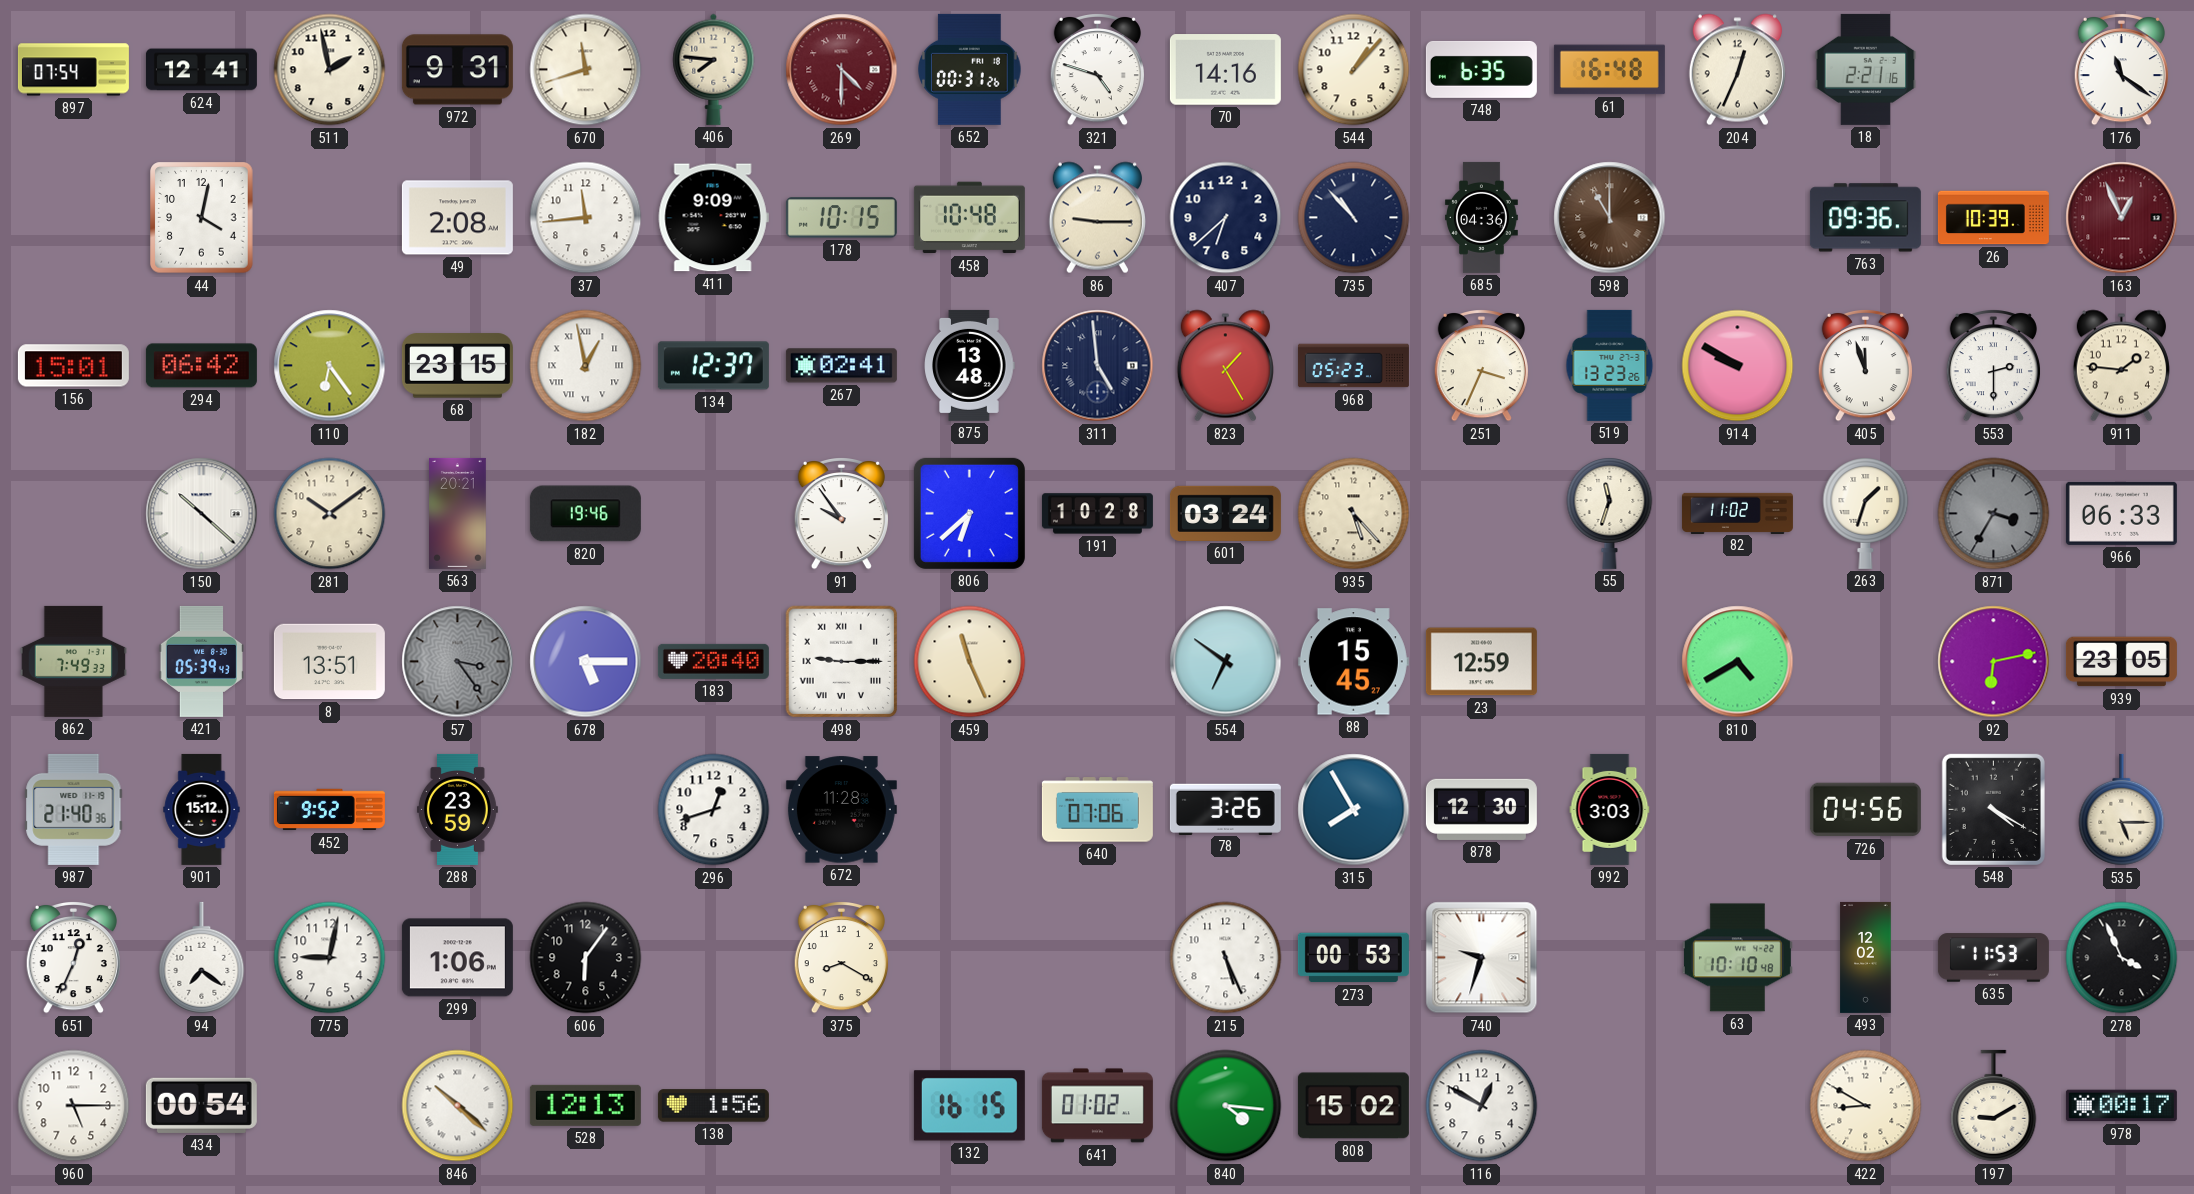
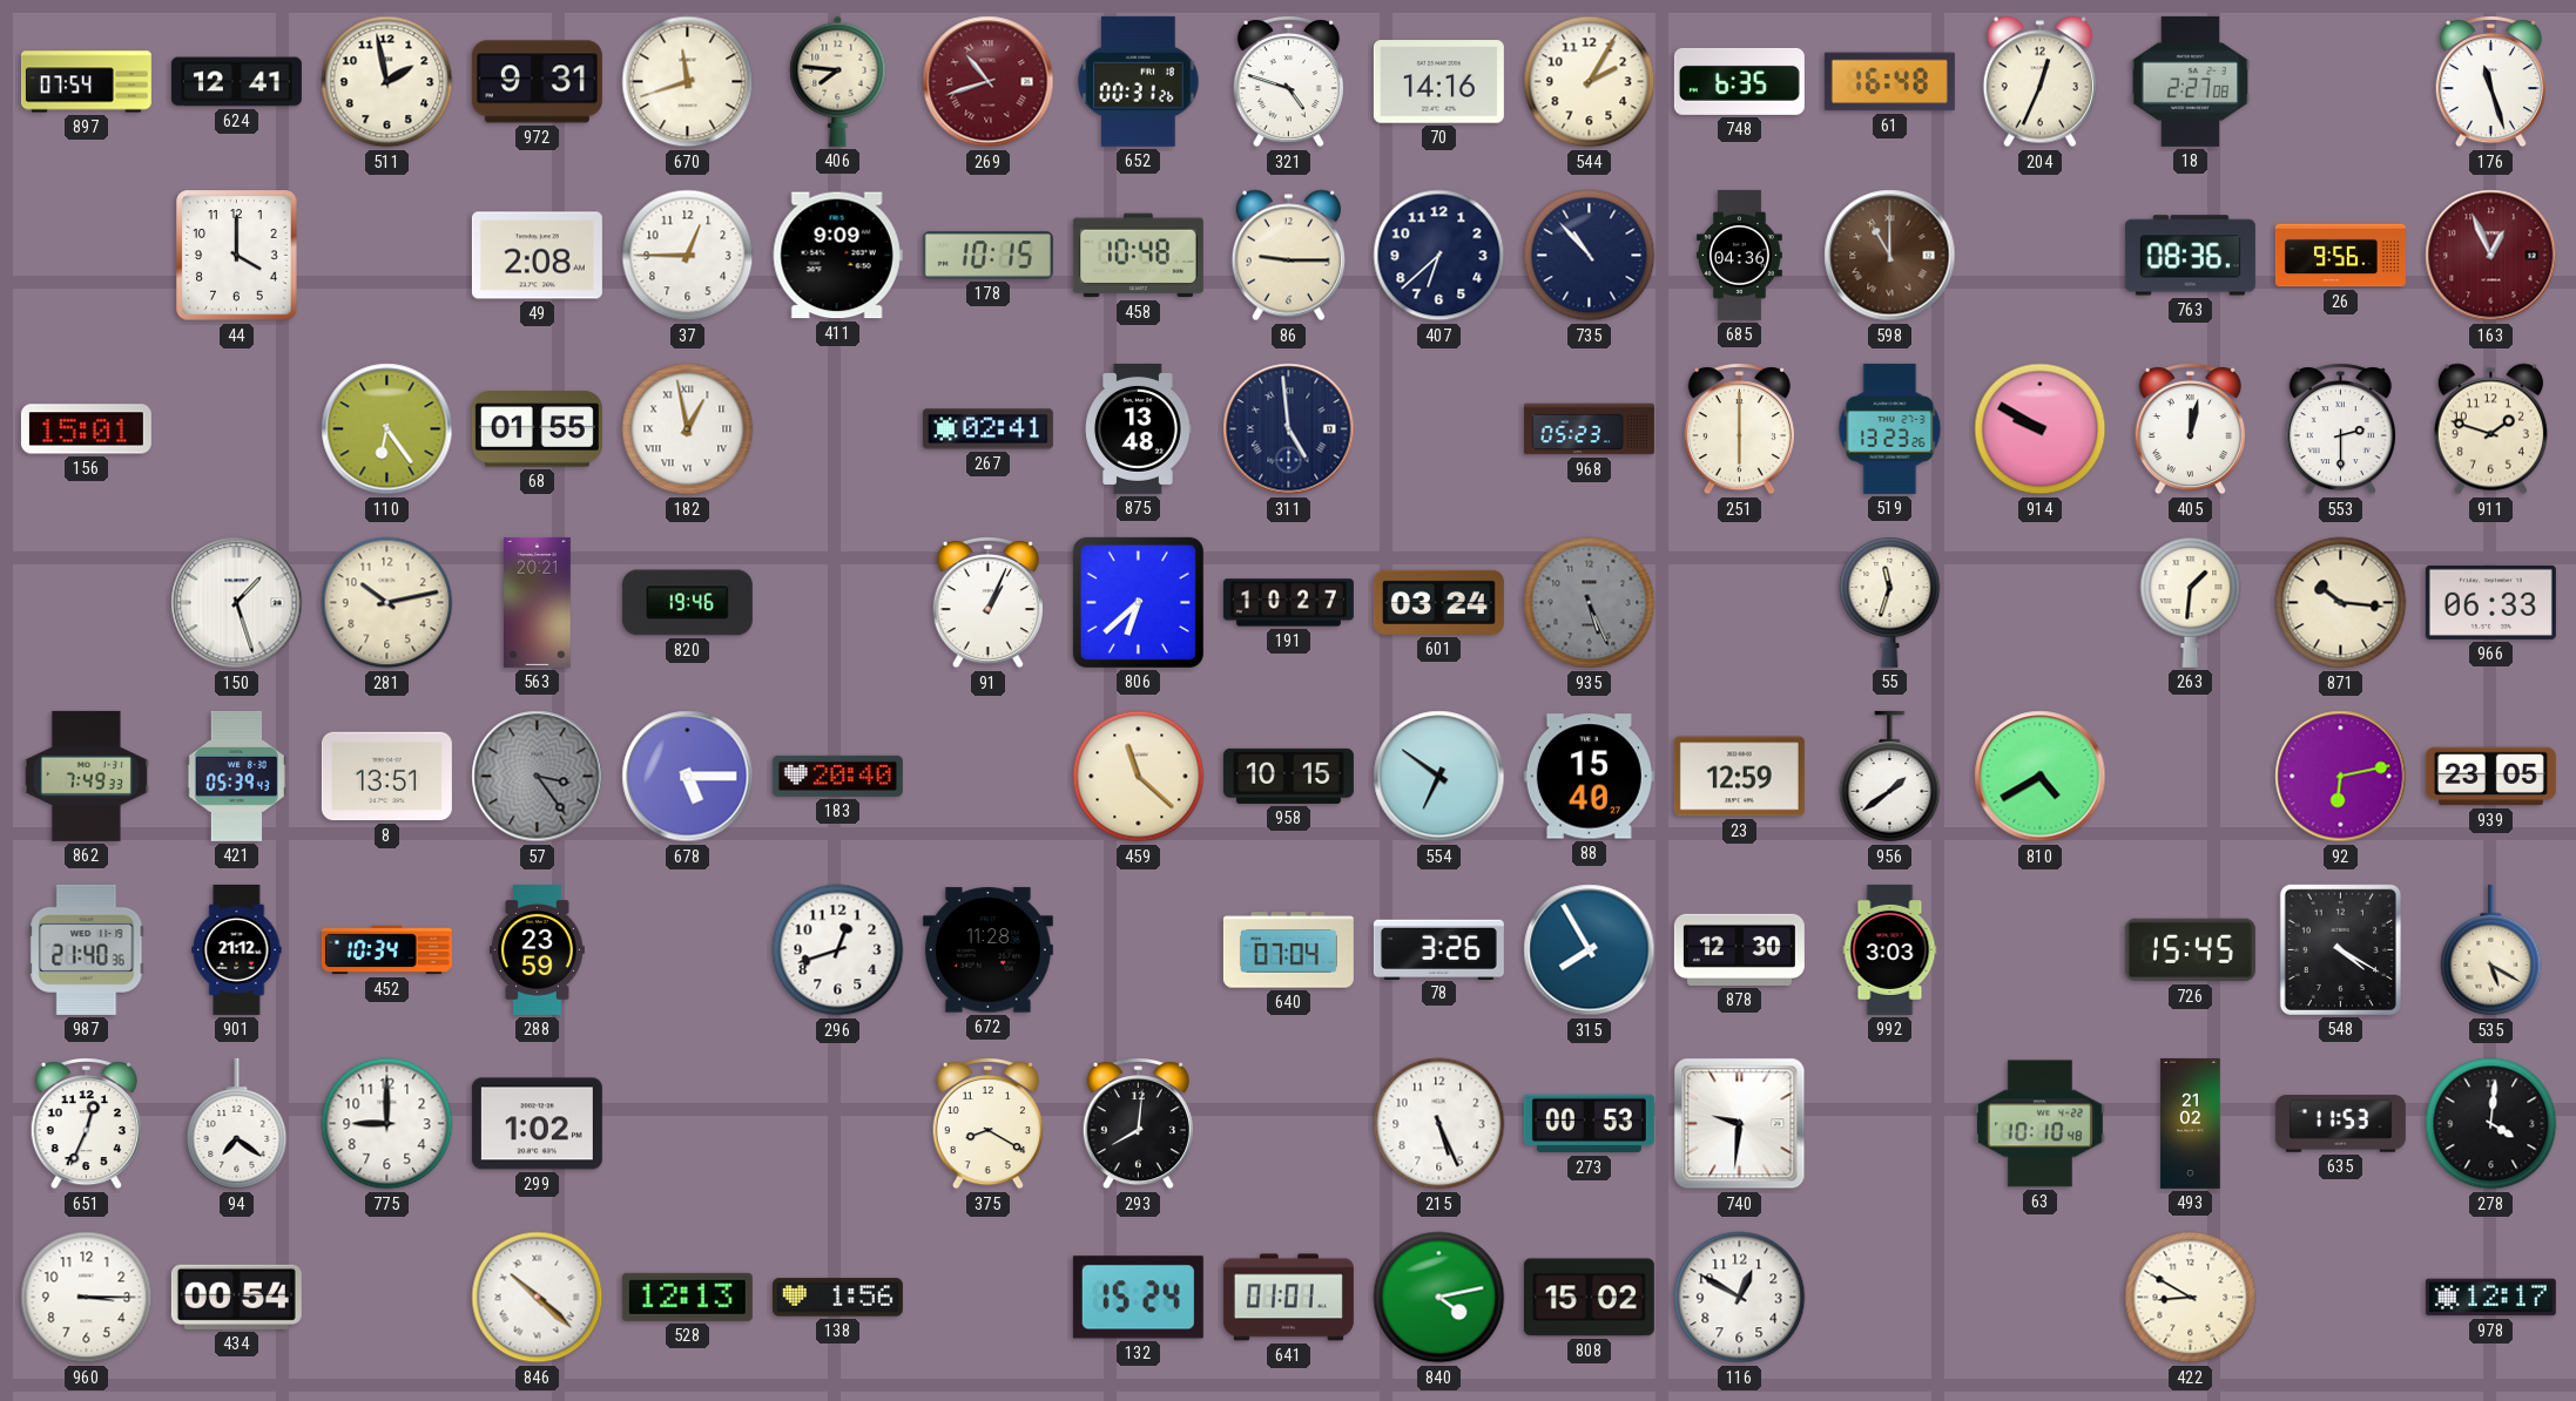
269: 4:30 -> 10:42
544: 1:07 -> 2:05
18: 2:21 -> 2:27
176: 11:21 -> 11:27
44: 4:02 -> 4:00
37: 11:44 -> 12:45
763: 09:36 -> 08:36
26: 10:39 -> 9:56
294: 06:42 -> none
68: 23:15 -> 01:55
134: 12:37 -> none
823: 1:25 -> none
251: 3:34 -> 6:00
405: 11:57 -> 12:02
911: 1:46 -> 1:48
150: 10:22 -> 1:27
281: 10:09 -> 10:13
91: 9:54 -> 1:04
191: 10:28 -> 10:27
935: 5:23 -> 5:26
935 dial: cream -> grey
82: 11:02 -> none
263: 1:33 -> 1:31
871: 3:35 -> 10:16
871 dial: grey -> cream
498: 9:15 -> none
459: 11:26 -> 11:22
958: none -> 10:15
88: 15:45 -> 15:40
956: none -> 1:39
901: 15:12 -> 21:12
452: 9:52 -> 10:34
640: 07:06 -> 07:04
726: 04:56 -> 15:45
535: 5:15 -> 5:20
775: 9:02 -> 9:00
299: 1:06 -> 1:02
606: 6:06 -> none
293: none -> 8:01
740: 9:33 -> 9:31
493: 12:02 -> 21:02
278: 3:56 -> 4:01
960: 5:15 -> 3:15
132: 16:15 -> 15:24
641: 01:02 -> 01:01
840: 4:16 -> 4:13
197: 9:10 -> none
978: 00:17 -> 12:17
